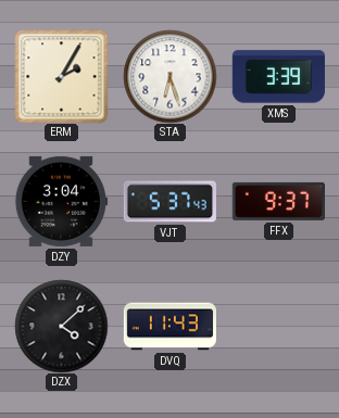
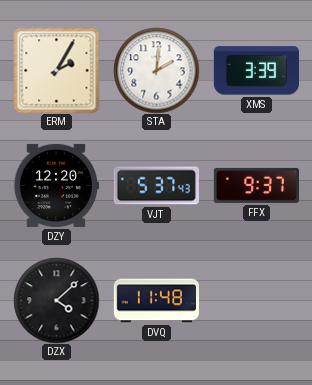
STA: 6:27 -> 2:01
DZY: 3:04 -> 12:20
DVQ: 11:43 -> 11:48
